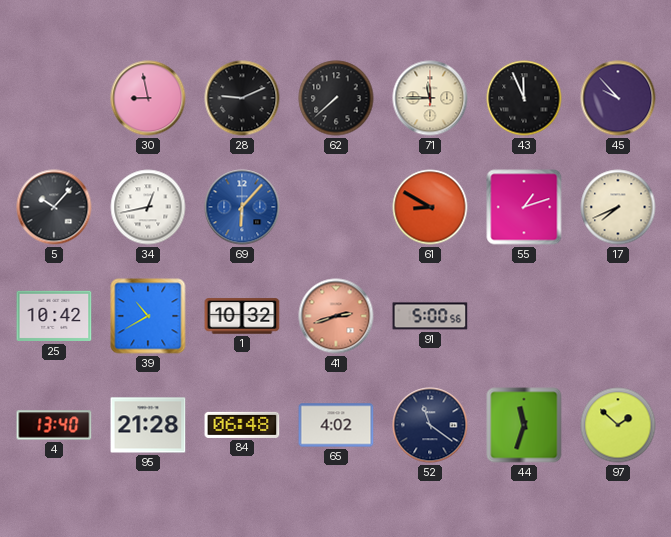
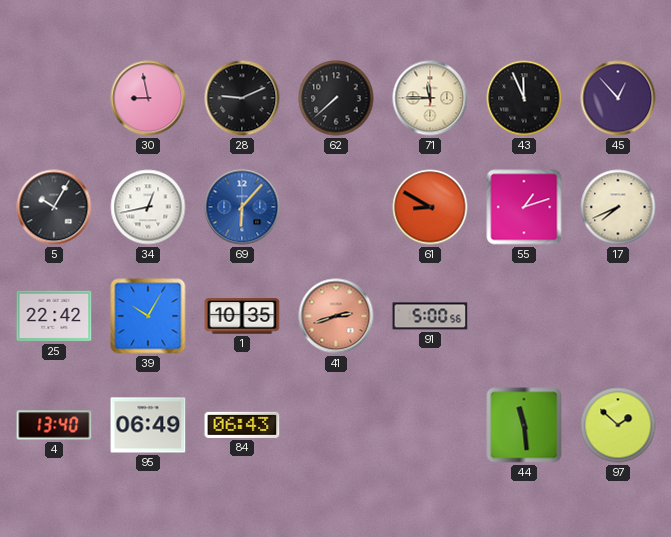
45: 9:53 -> 12:53
5: 10:07 -> 10:05
25: 10:42 -> 22:42
39: 10:40 -> 10:05
1: 10:32 -> 10:35
95: 21:28 -> 06:49
84: 06:48 -> 06:43
65: 4:02 -> none
52: 11:21 -> none
44: 11:33 -> 11:29
